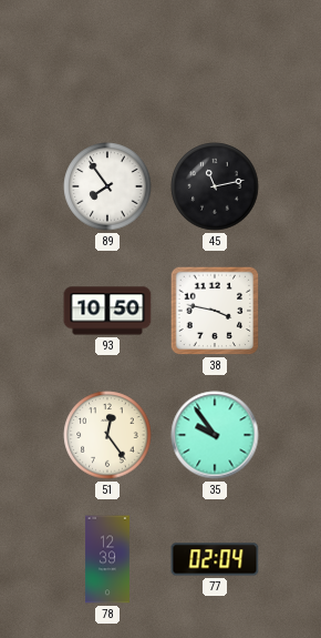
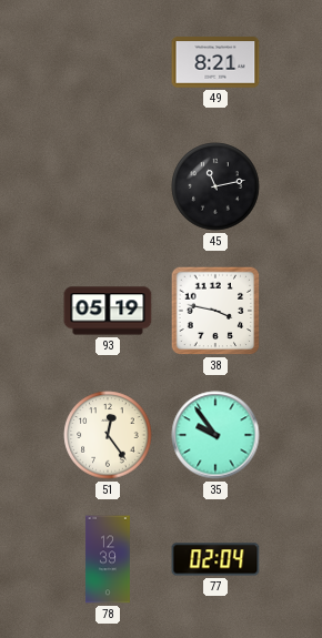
49: none -> 8:21
89: 7:54 -> none
93: 10:50 -> 05:19
